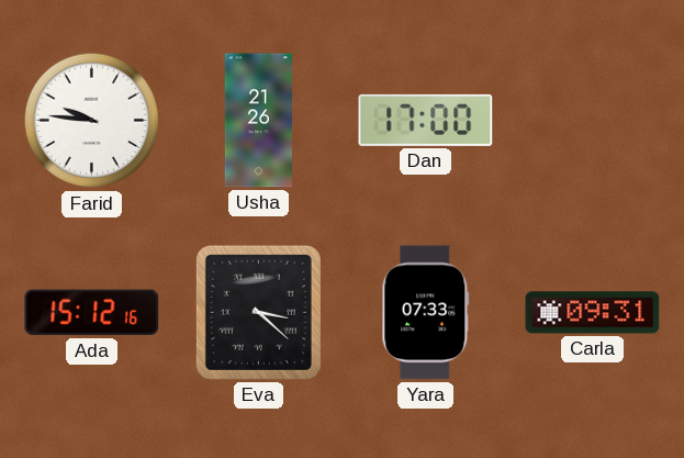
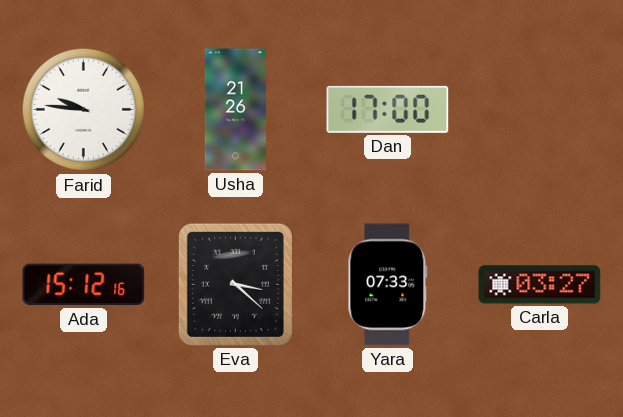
Carla: 09:31 -> 03:27
